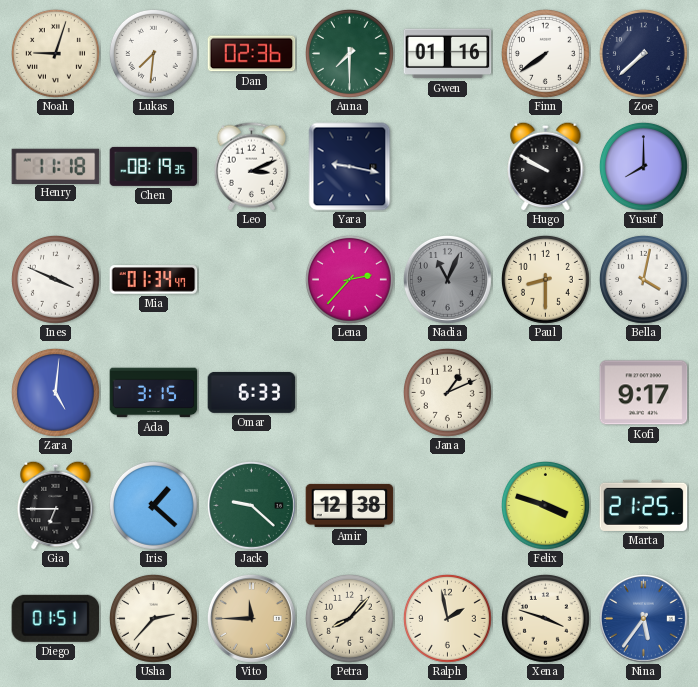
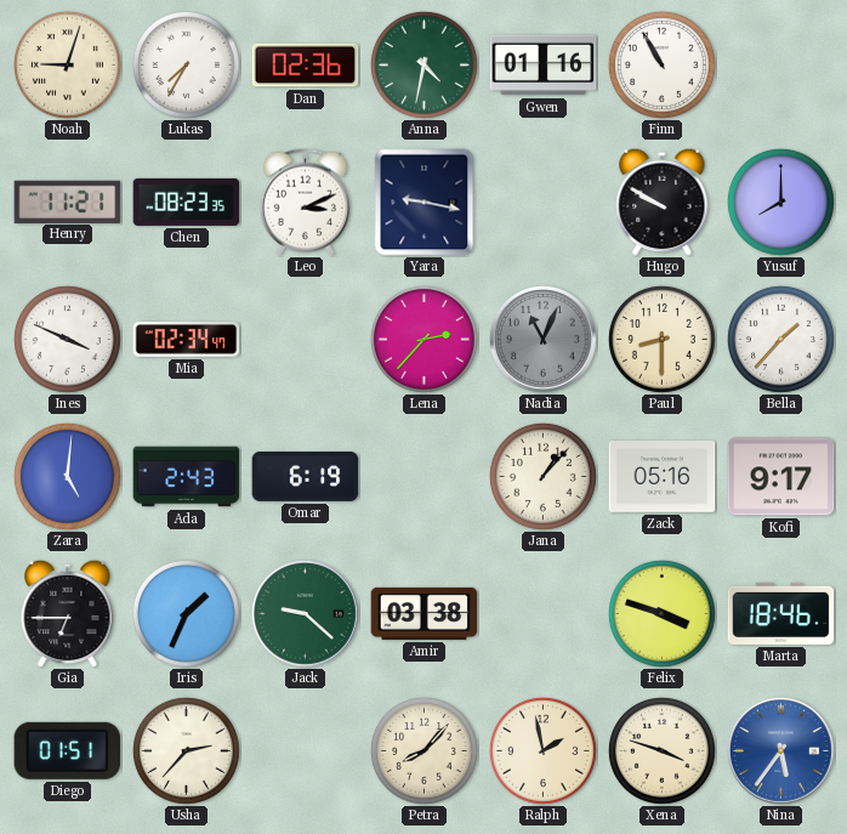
Lukas: 7:31 -> 7:35
Anna: 7:30 -> 4:32
Finn: 7:39 -> 10:55
Zoe: 7:38 -> none
Henry: 11:18 -> 11:21
Chen: 08:19 -> 08:23
Mia: 01:34 -> 02:34
Bella: 4:02 -> 1:37
Ada: 3:15 -> 2:43
Omar: 6:33 -> 6:19
Jana: 1:11 -> 1:07
Zack: none -> 05:16
Iris: 1:22 -> 1:34
Amir: 12:38 -> 03:38
Marta: 21:25 -> 18:46
Vito: 11:45 -> none
